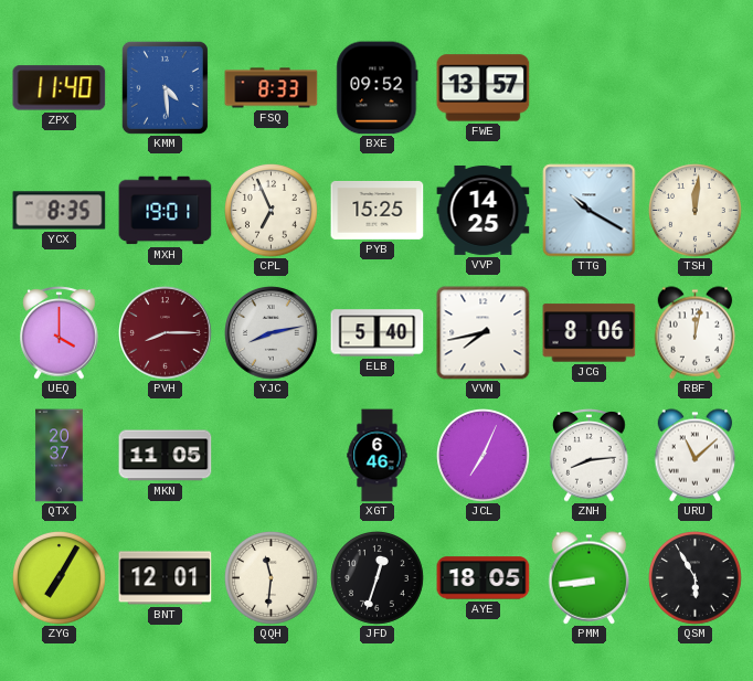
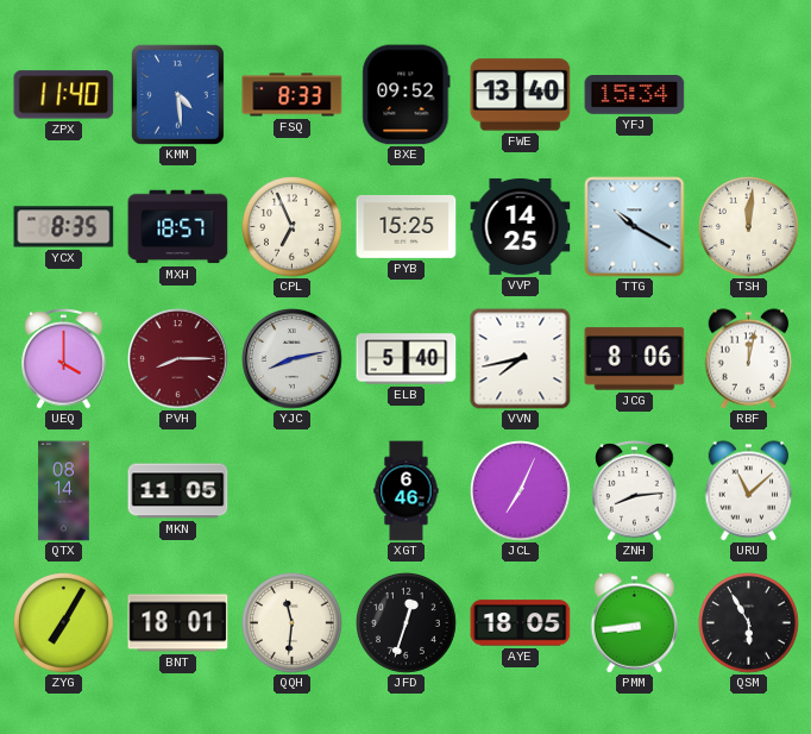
FWE: 13:57 -> 13:40
YFJ: none -> 15:34
MXH: 19:01 -> 18:57
QTX: 20:37 -> 08:14
BNT: 12:01 -> 18:01
